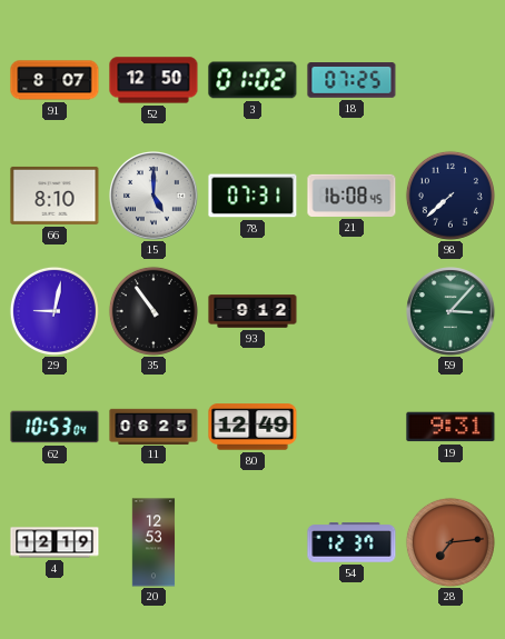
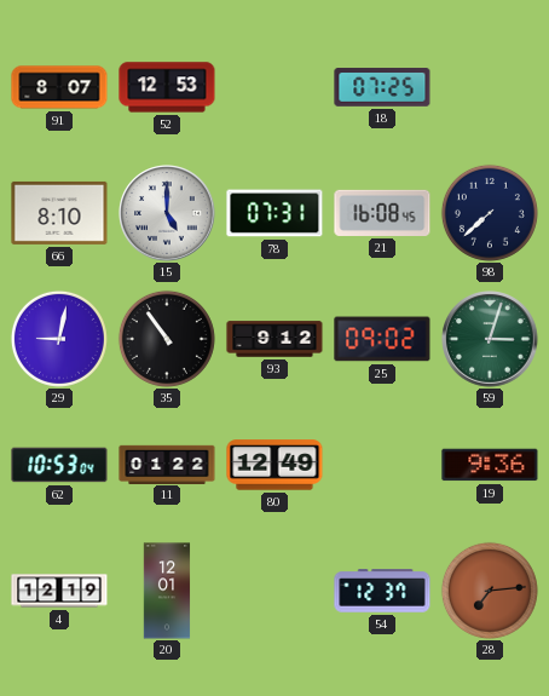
52: 12:50 -> 12:53
3: 01:02 -> none
25: none -> 09:02
59: 3:07 -> 3:03
11: 06:25 -> 01:22
19: 9:31 -> 9:36
20: 12:53 -> 12:01
